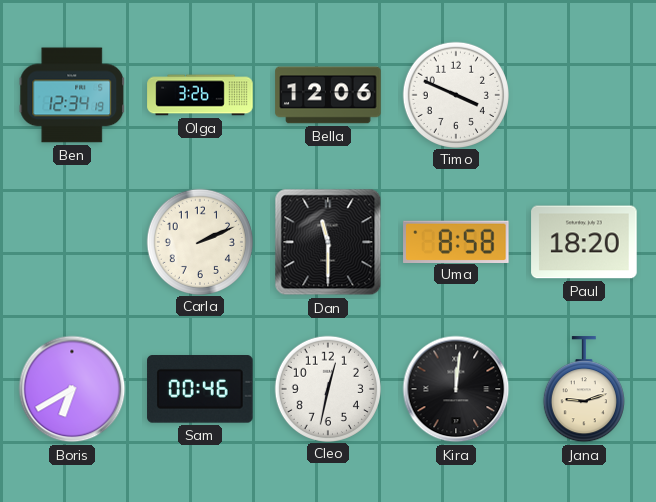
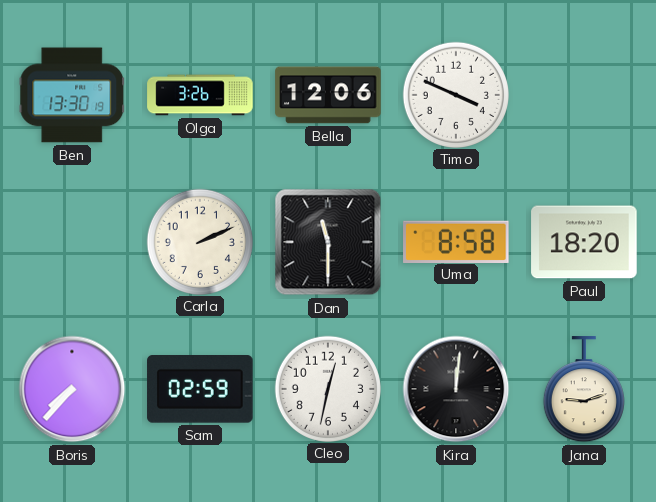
Ben: 12:34 -> 13:30
Boris: 6:40 -> 7:37
Sam: 00:46 -> 02:59
